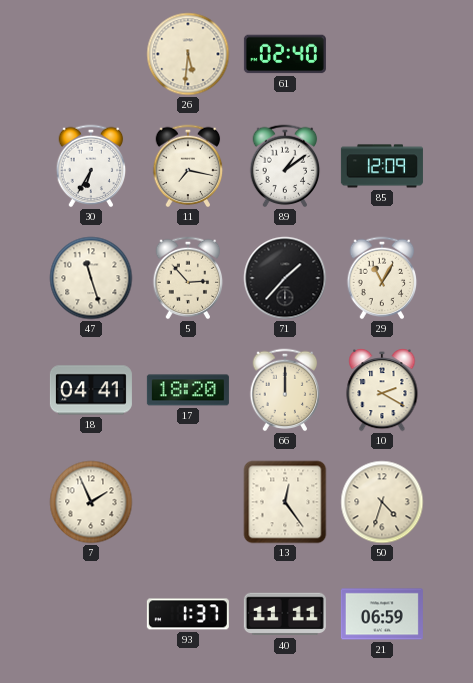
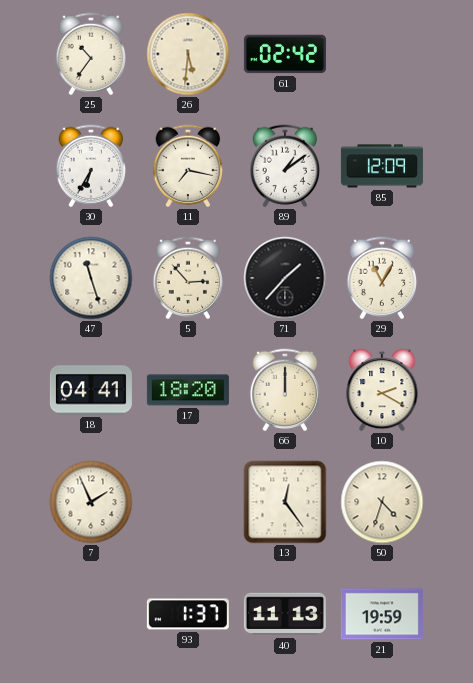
25: none -> 10:36
61: 02:40 -> 02:42
40: 11:11 -> 11:13
21: 06:59 -> 19:59
